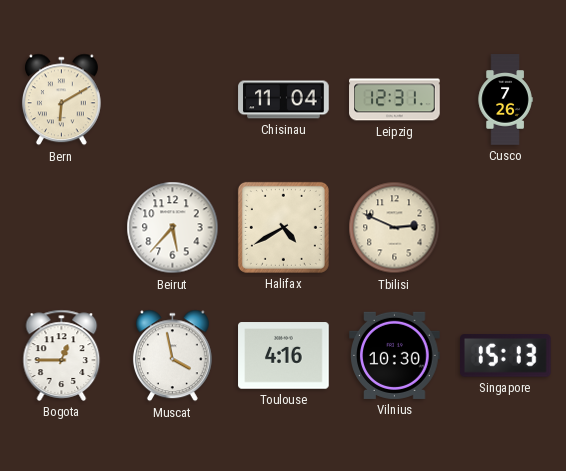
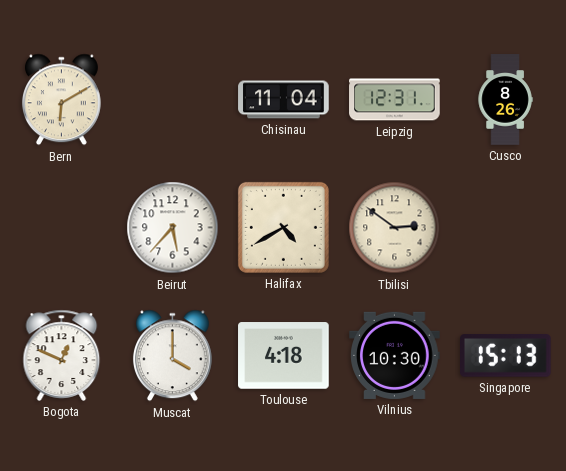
Cusco: 7:26 -> 8:26
Tbilisi: 2:49 -> 2:51
Bogota: 12:45 -> 12:49
Muscat: 3:58 -> 4:00
Toulouse: 4:16 -> 4:18
